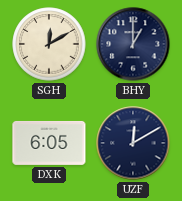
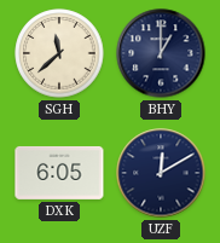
SGH: 12:10 -> 11:38
